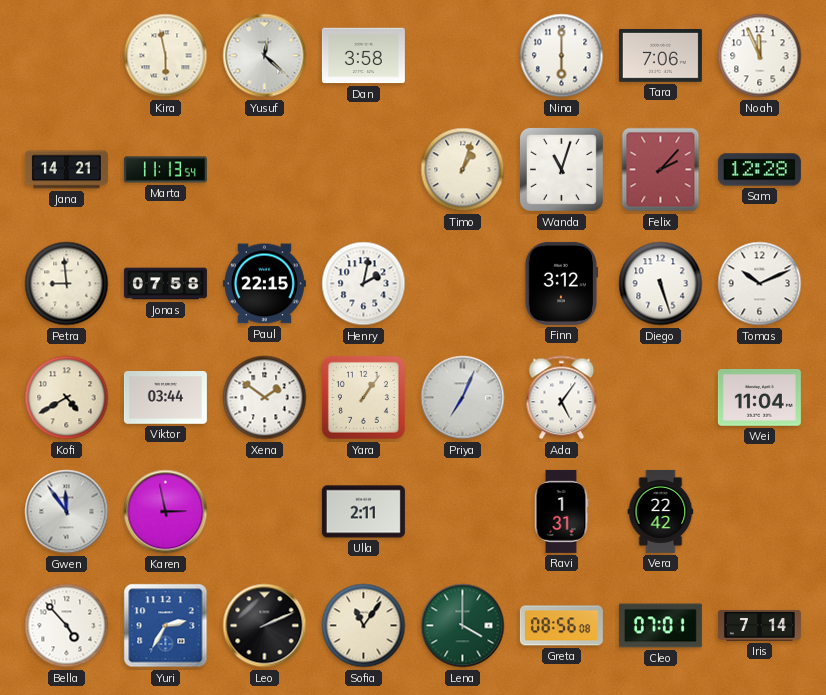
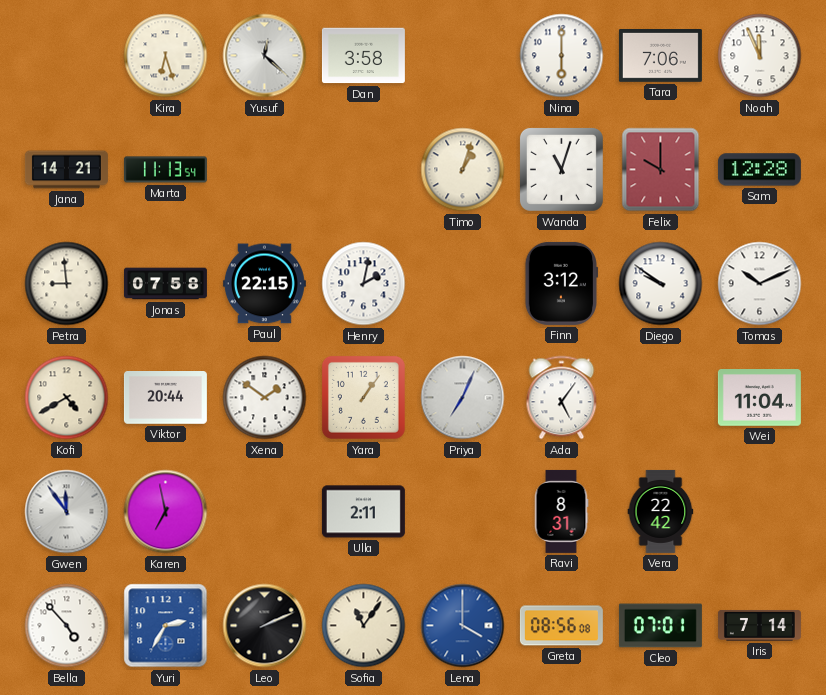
Kira: 5:58 -> 6:27
Felix: 2:07 -> 10:00
Diego: 5:27 -> 9:51
Viktor: 03:44 -> 20:44
Karen: 2:58 -> 6:58
Ravi: 1:31 -> 8:31
Lena dial: green -> blue
